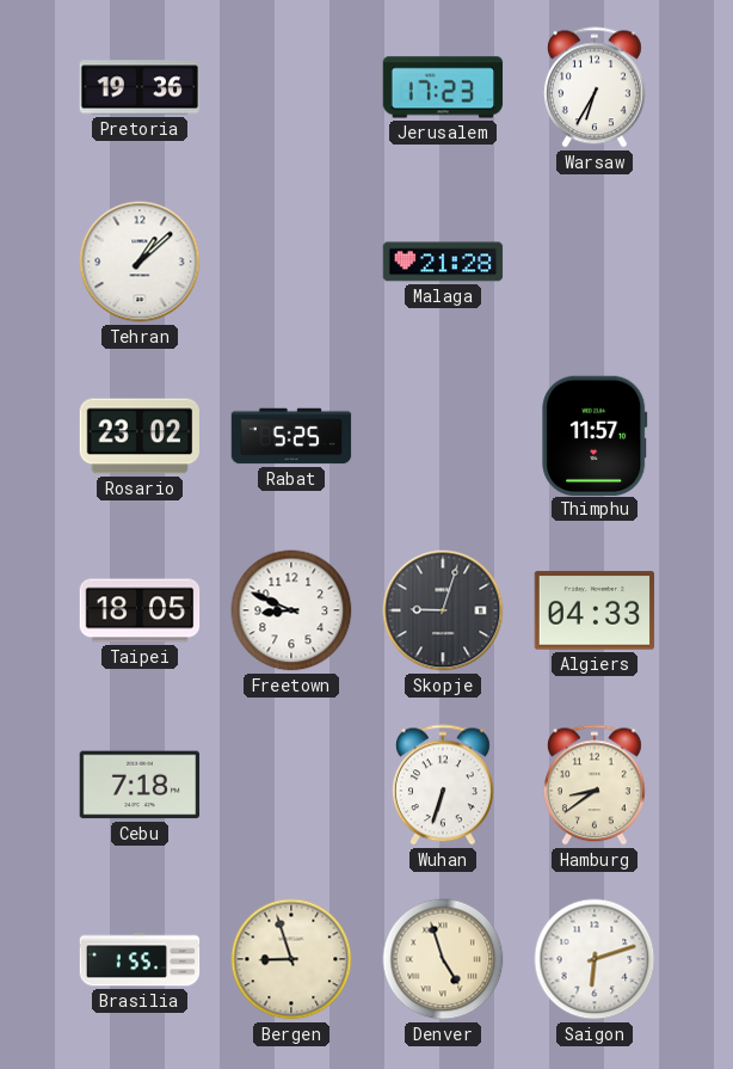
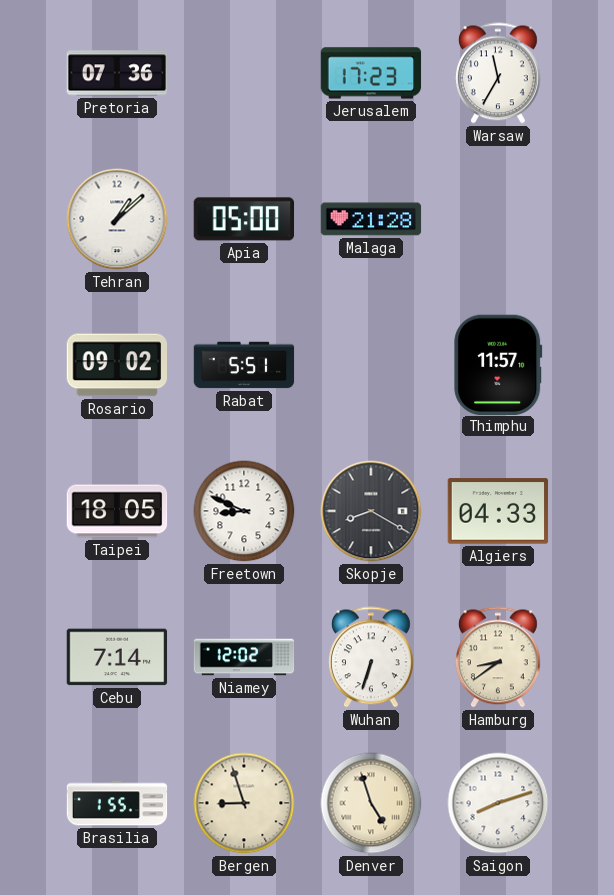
Pretoria: 19:36 -> 07:36
Warsaw: 6:35 -> 11:35
Apia: none -> 05:00
Rosario: 23:02 -> 09:02
Rabat: 5:25 -> 5:51
Skopje: 9:03 -> 8:20
Cebu: 7:18 -> 7:14
Niamey: none -> 12:02
Saigon: 6:12 -> 8:12
